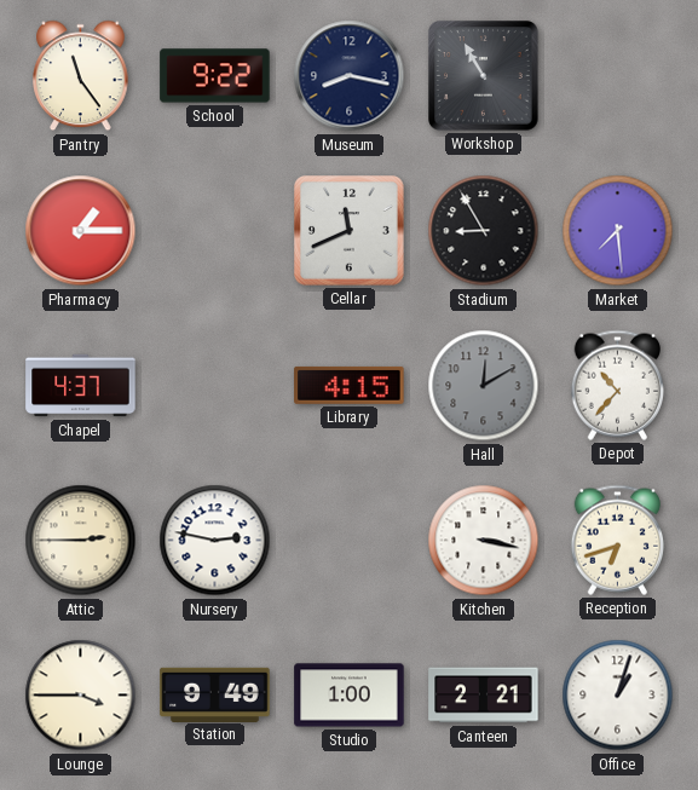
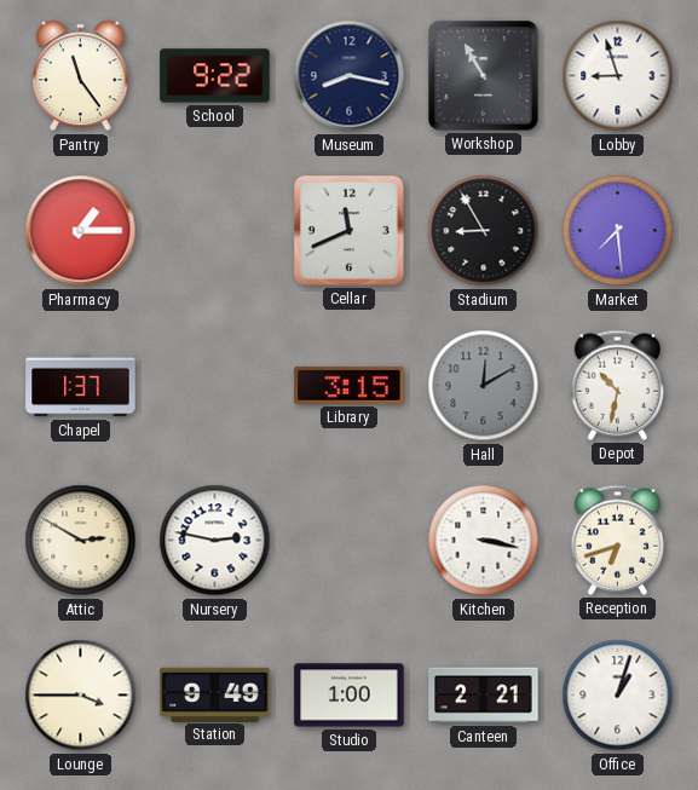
Lobby: none -> 8:57
Chapel: 4:37 -> 1:37
Library: 4:15 -> 3:15
Depot: 10:37 -> 10:32
Attic: 2:45 -> 2:50
